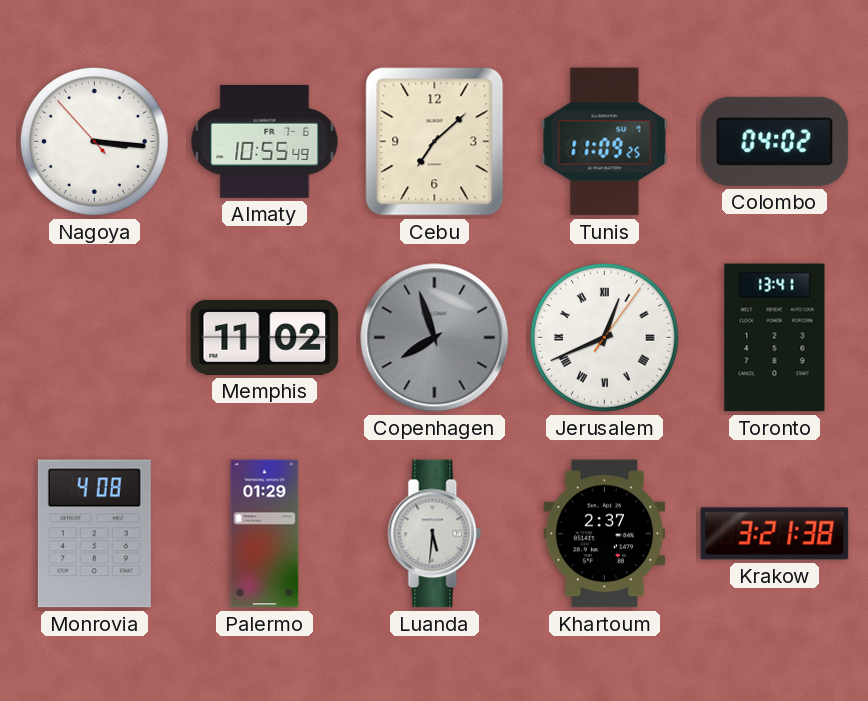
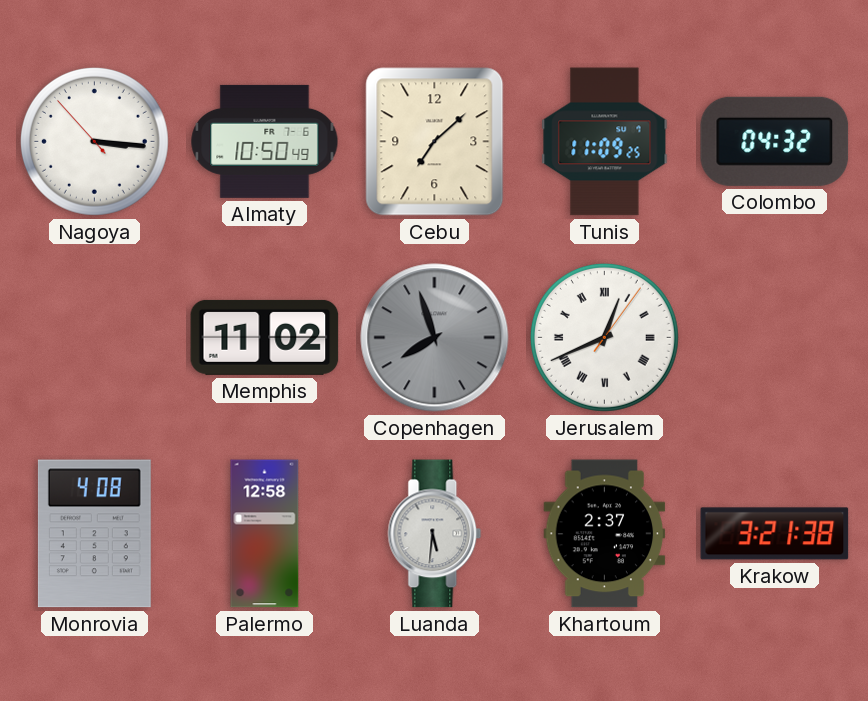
Almaty: 10:55 -> 10:50
Colombo: 04:02 -> 04:32
Toronto: 13:41 -> none
Palermo: 01:29 -> 12:58
